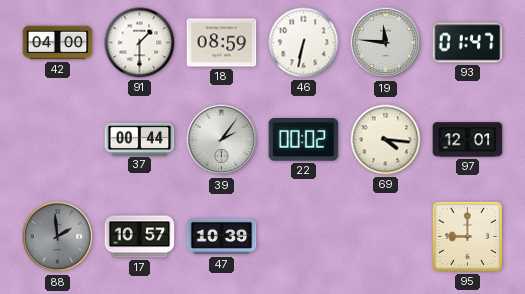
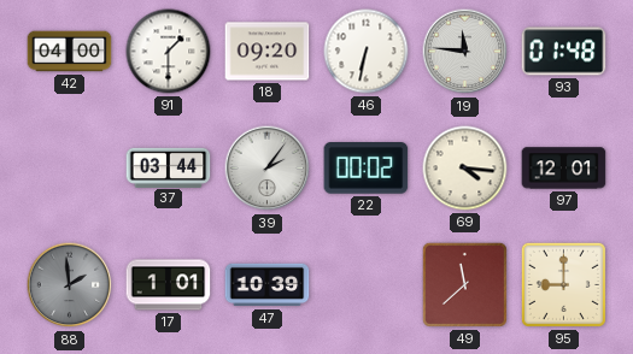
18: 08:59 -> 09:20
93: 01:47 -> 01:48
37: 00:44 -> 03:44
17: 10:57 -> 1:01
49: none -> 11:38
